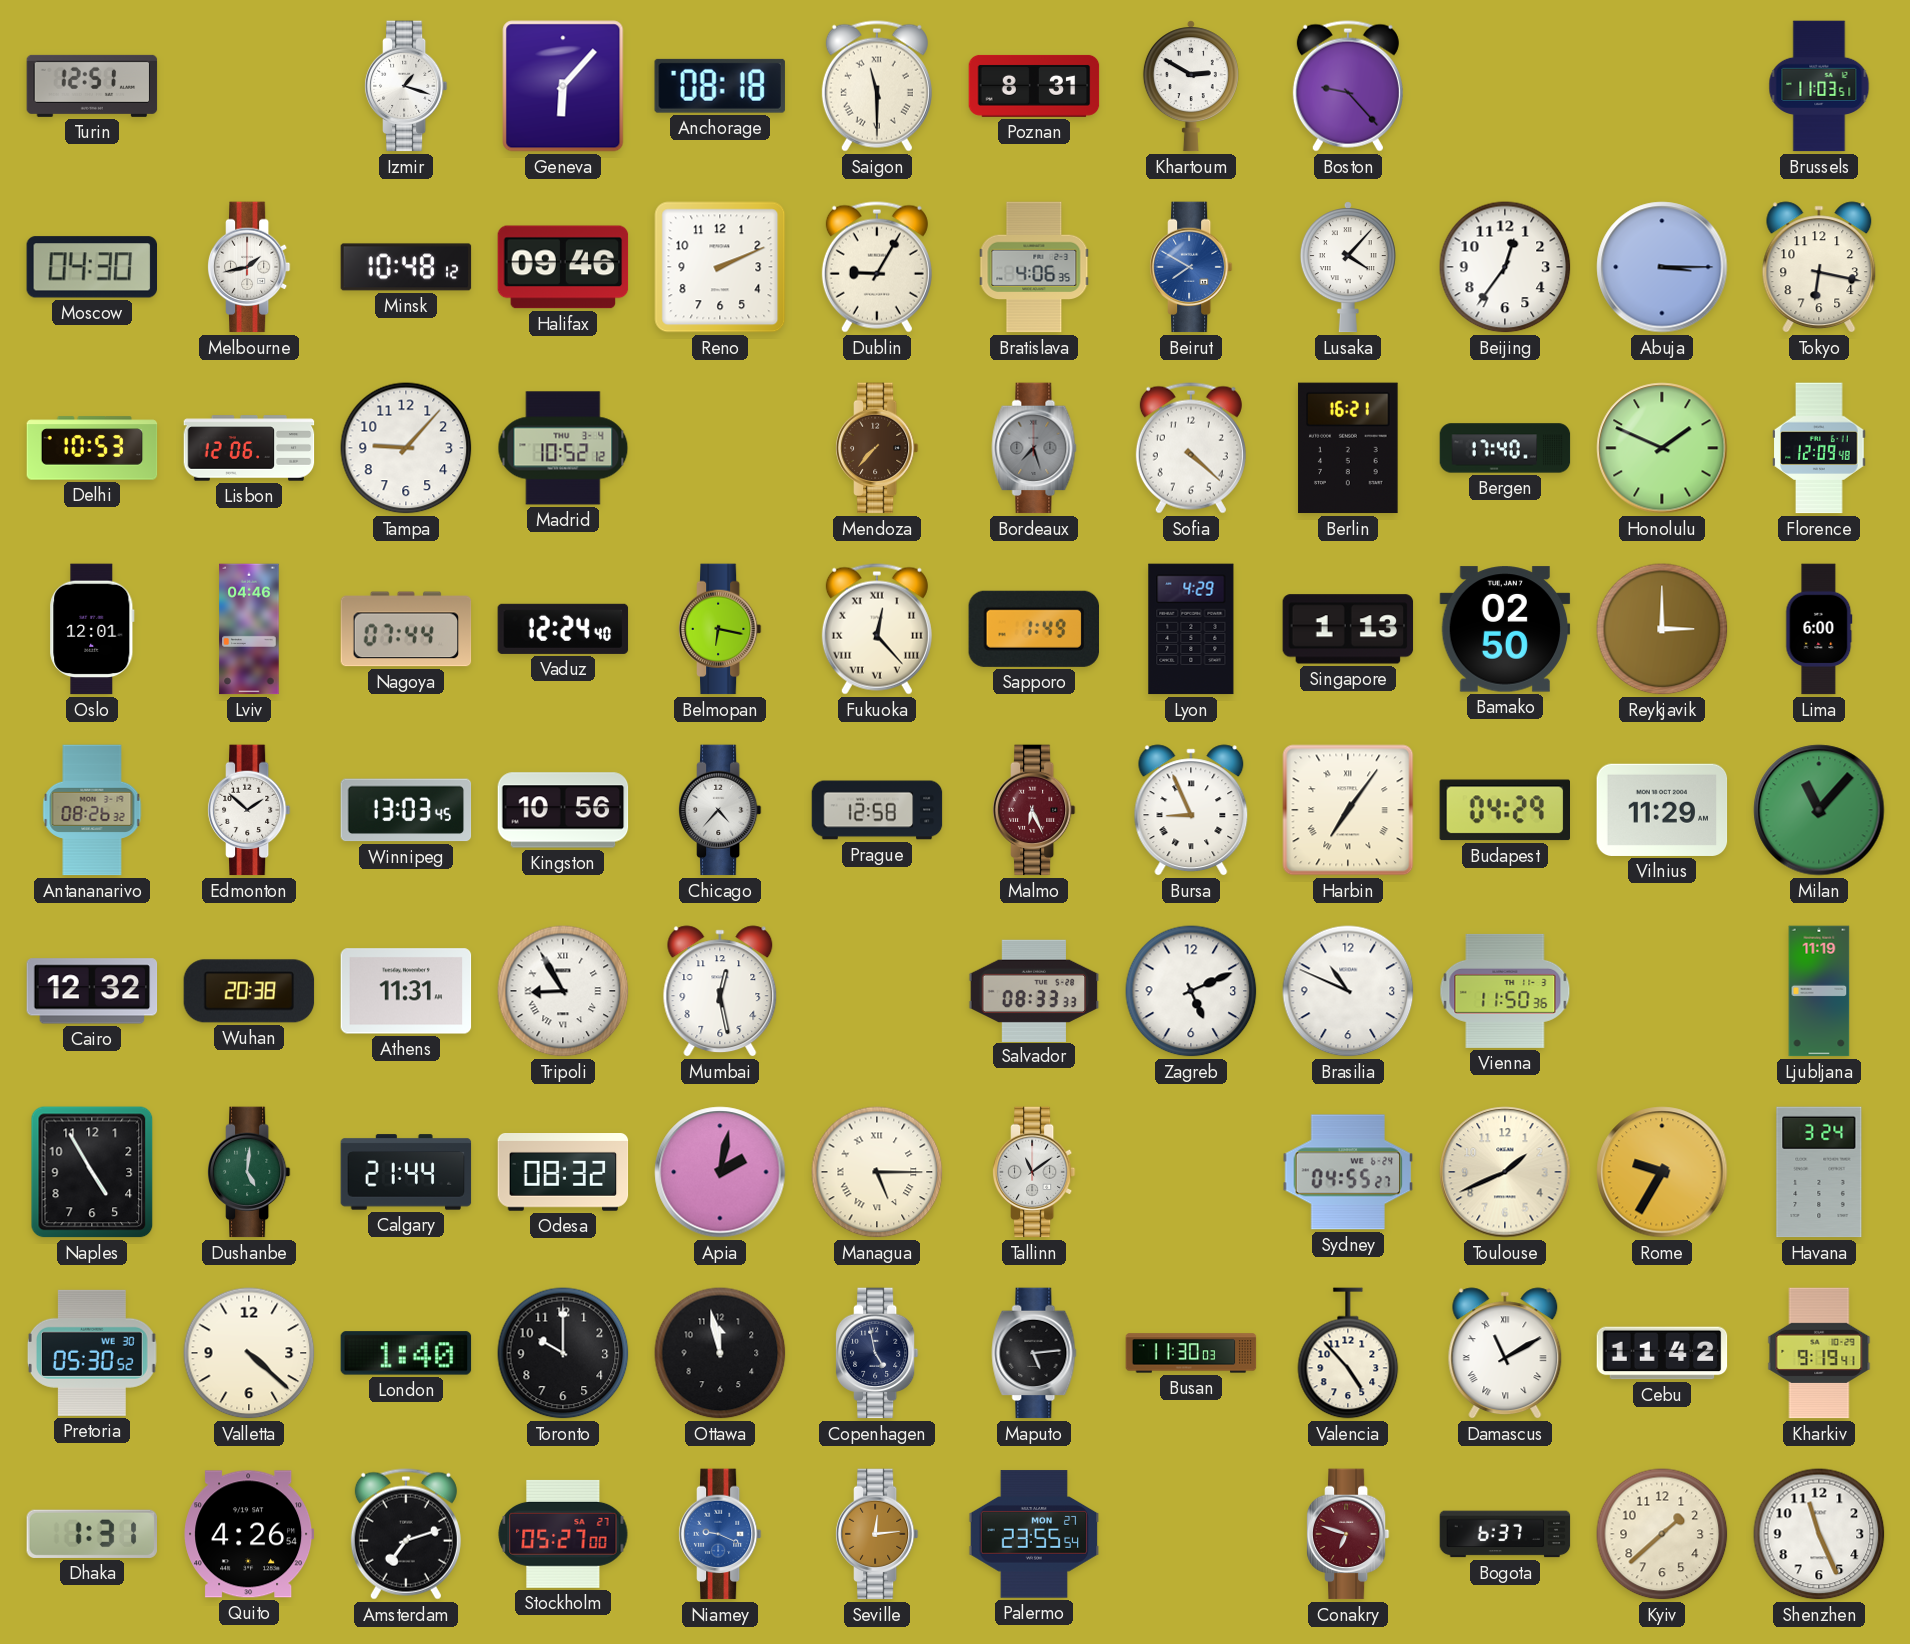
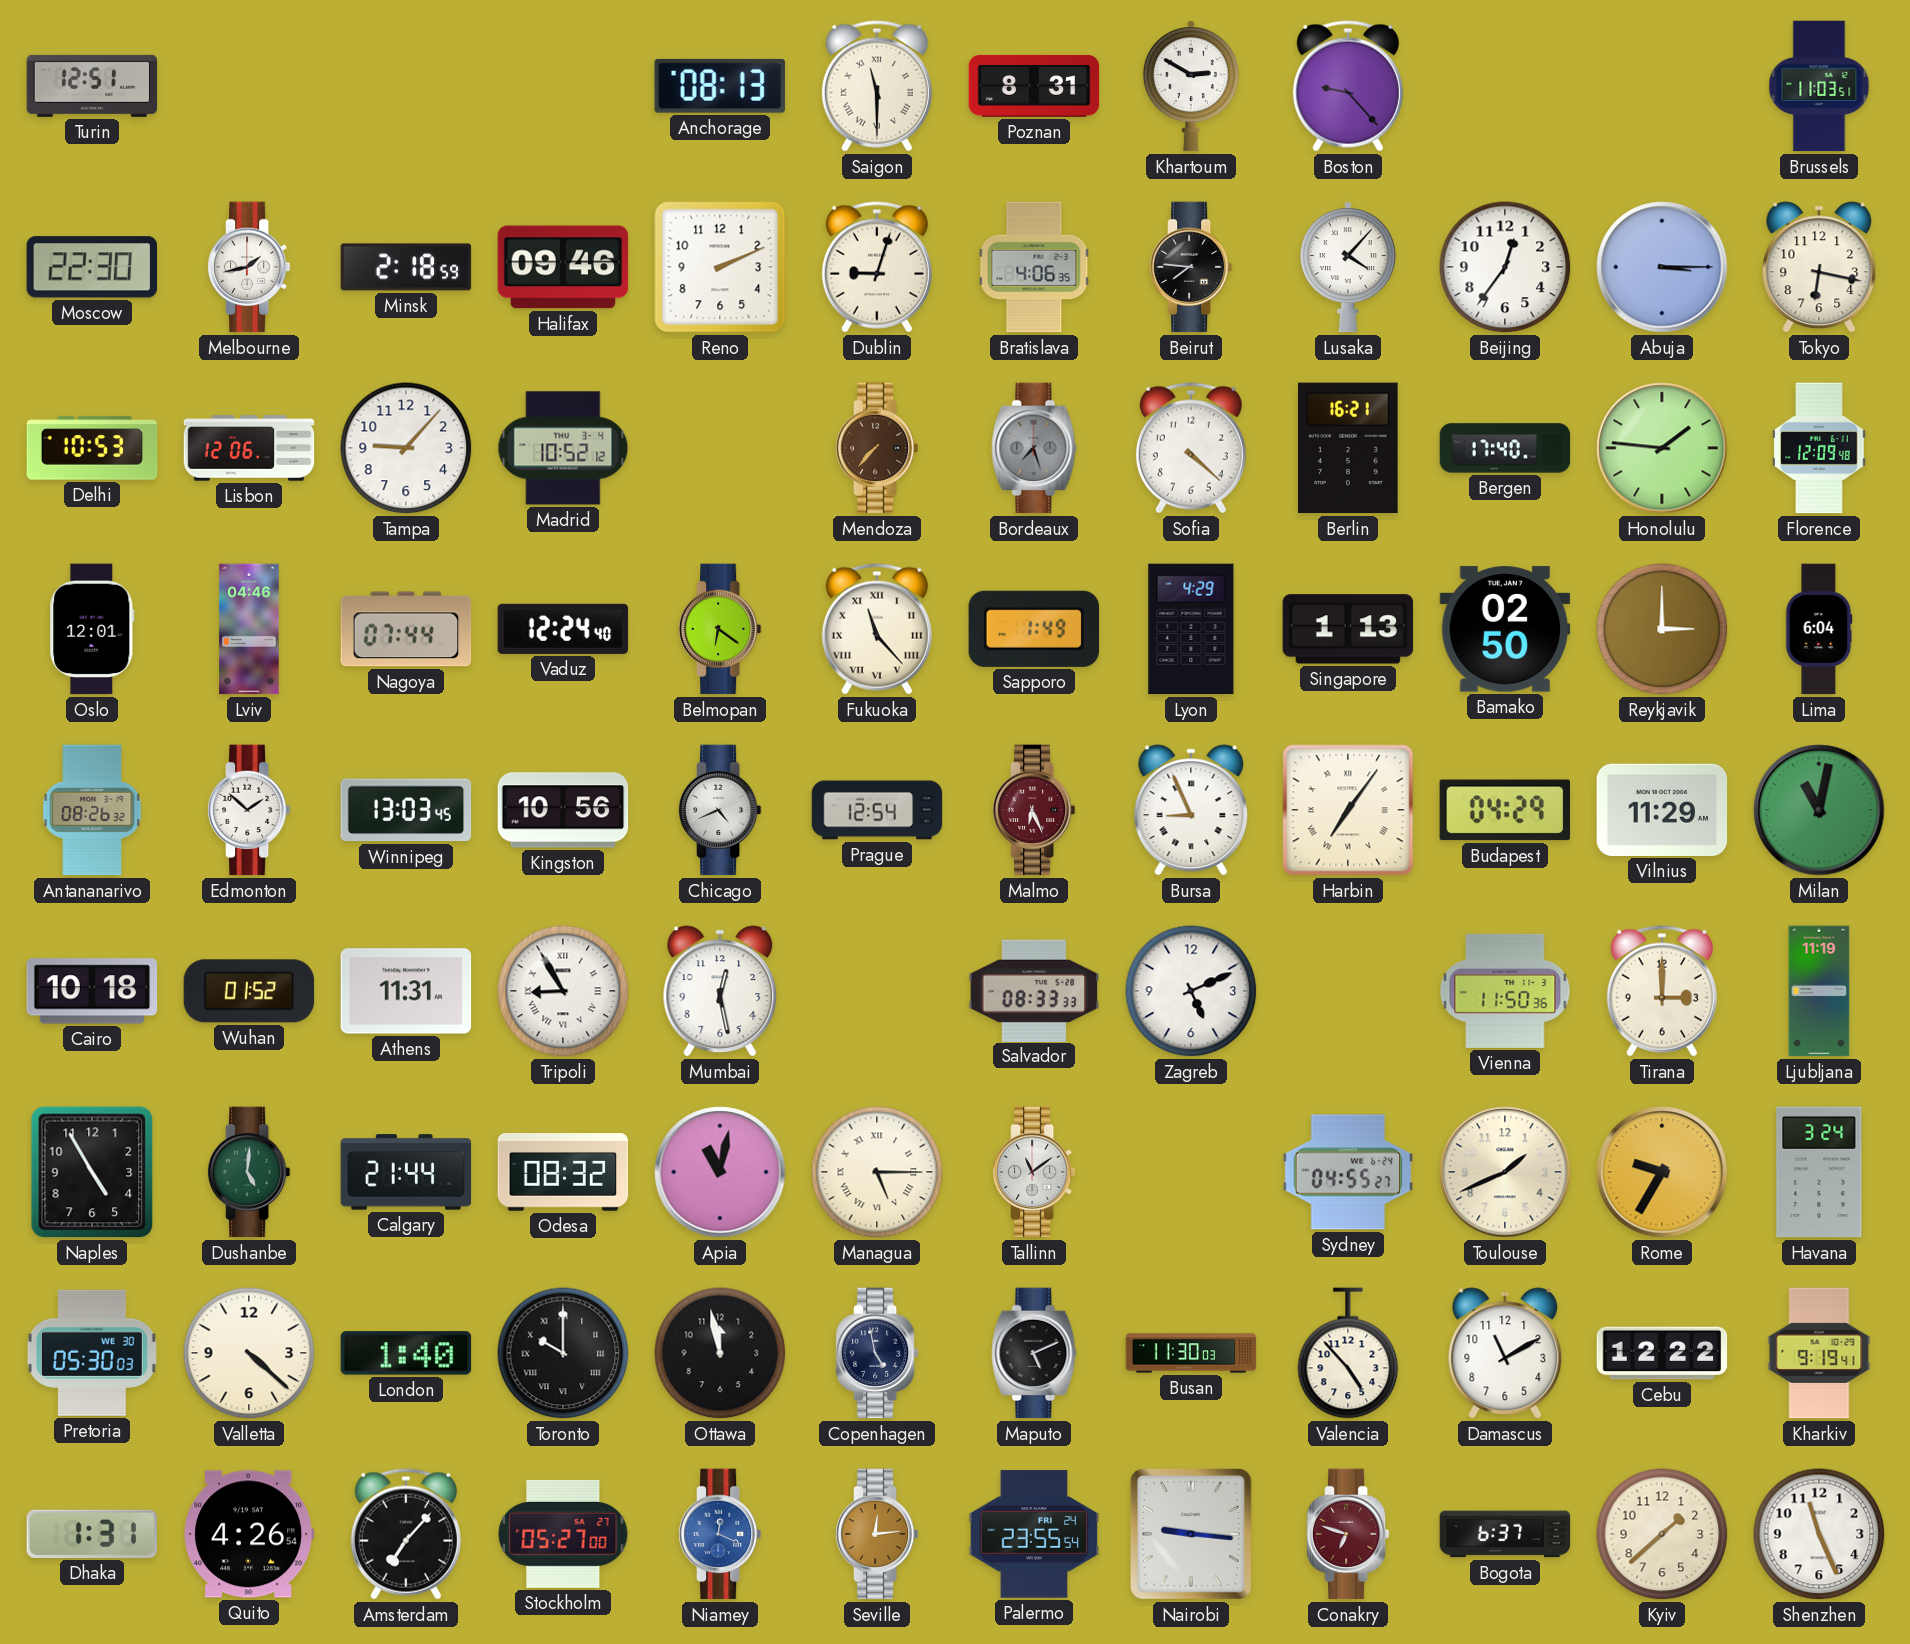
Izmir: 1:18 -> none
Geneva: 6:07 -> none
Anchorage: 08:18 -> 08:13
Moscow: 04:30 -> 22:30
Minsk: 10:48 -> 2:18
Dublin: 9:05 -> 9:03
Beirut: 7:50 -> 7:46
Beirut dial: blue -> black
Honolulu: 1:49 -> 1:46
Belmopan: 6:17 -> 6:21
Fukuoka: 12:23 -> 11:23
Lima: 6:00 -> 6:04
Chicago: 4:37 -> 4:41
Prague: 12:58 -> 12:54
Milan: 11:07 -> 11:02
Cairo: 12:32 -> 10:18
Wuhan: 20:38 -> 01:52
Brasilia: 10:49 -> none
Tirana: none -> 3:00
Apia: 2:02 -> 11:02
Pretoria: 05:30:52 -> 05:30:03
Toronto numerals: Arabic -> Roman
Maputo: 5:14 -> 5:11
Damascus numerals: Roman -> Arabic
Cebu: 11:42 -> 12:22
Amsterdam: 7:12 -> 7:07
Niamey: 9:19 -> 12:19
Palermo date: MON 27 -> FRI 24
Nairobi: none -> 9:16
